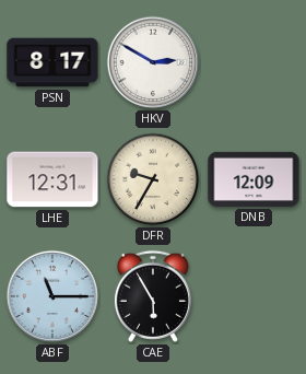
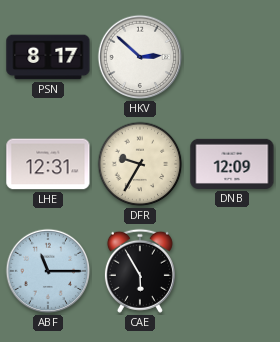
HKV: 2:50 -> 2:52
